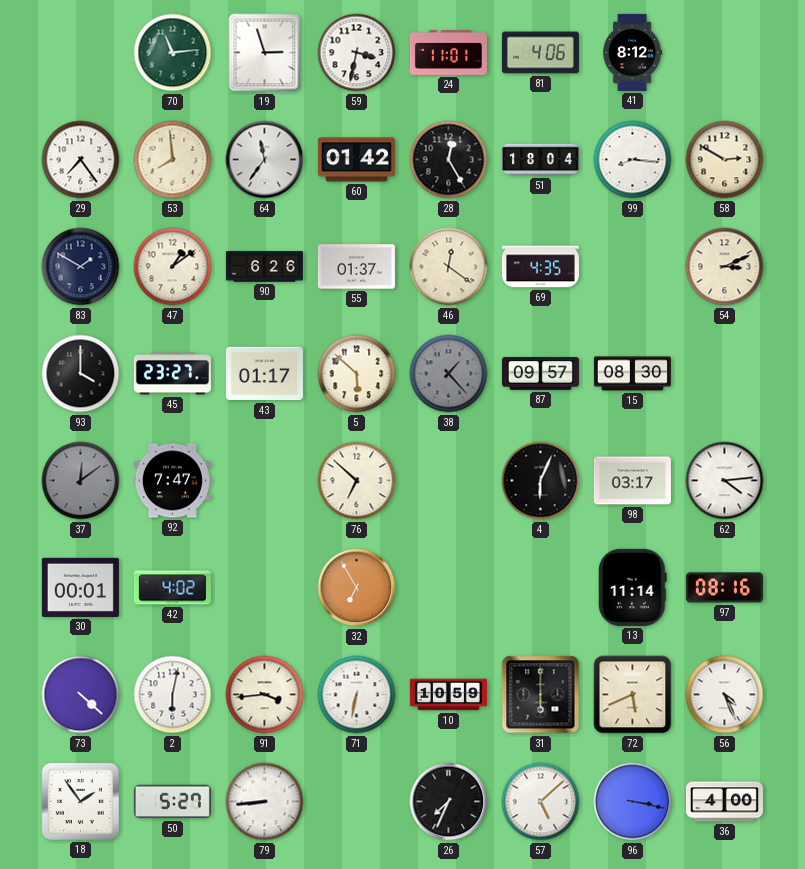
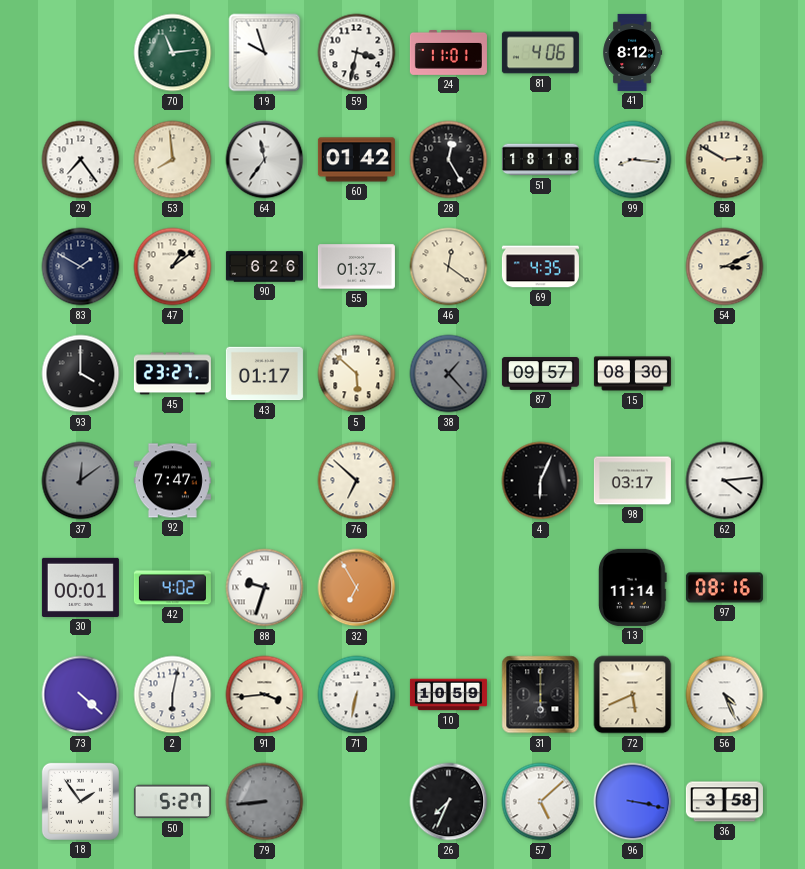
19: 2:57 -> 9:57
51: 18:04 -> 18:18
88: none -> 9:33
79 dial: white -> grey
36: 4:00 -> 3:58
